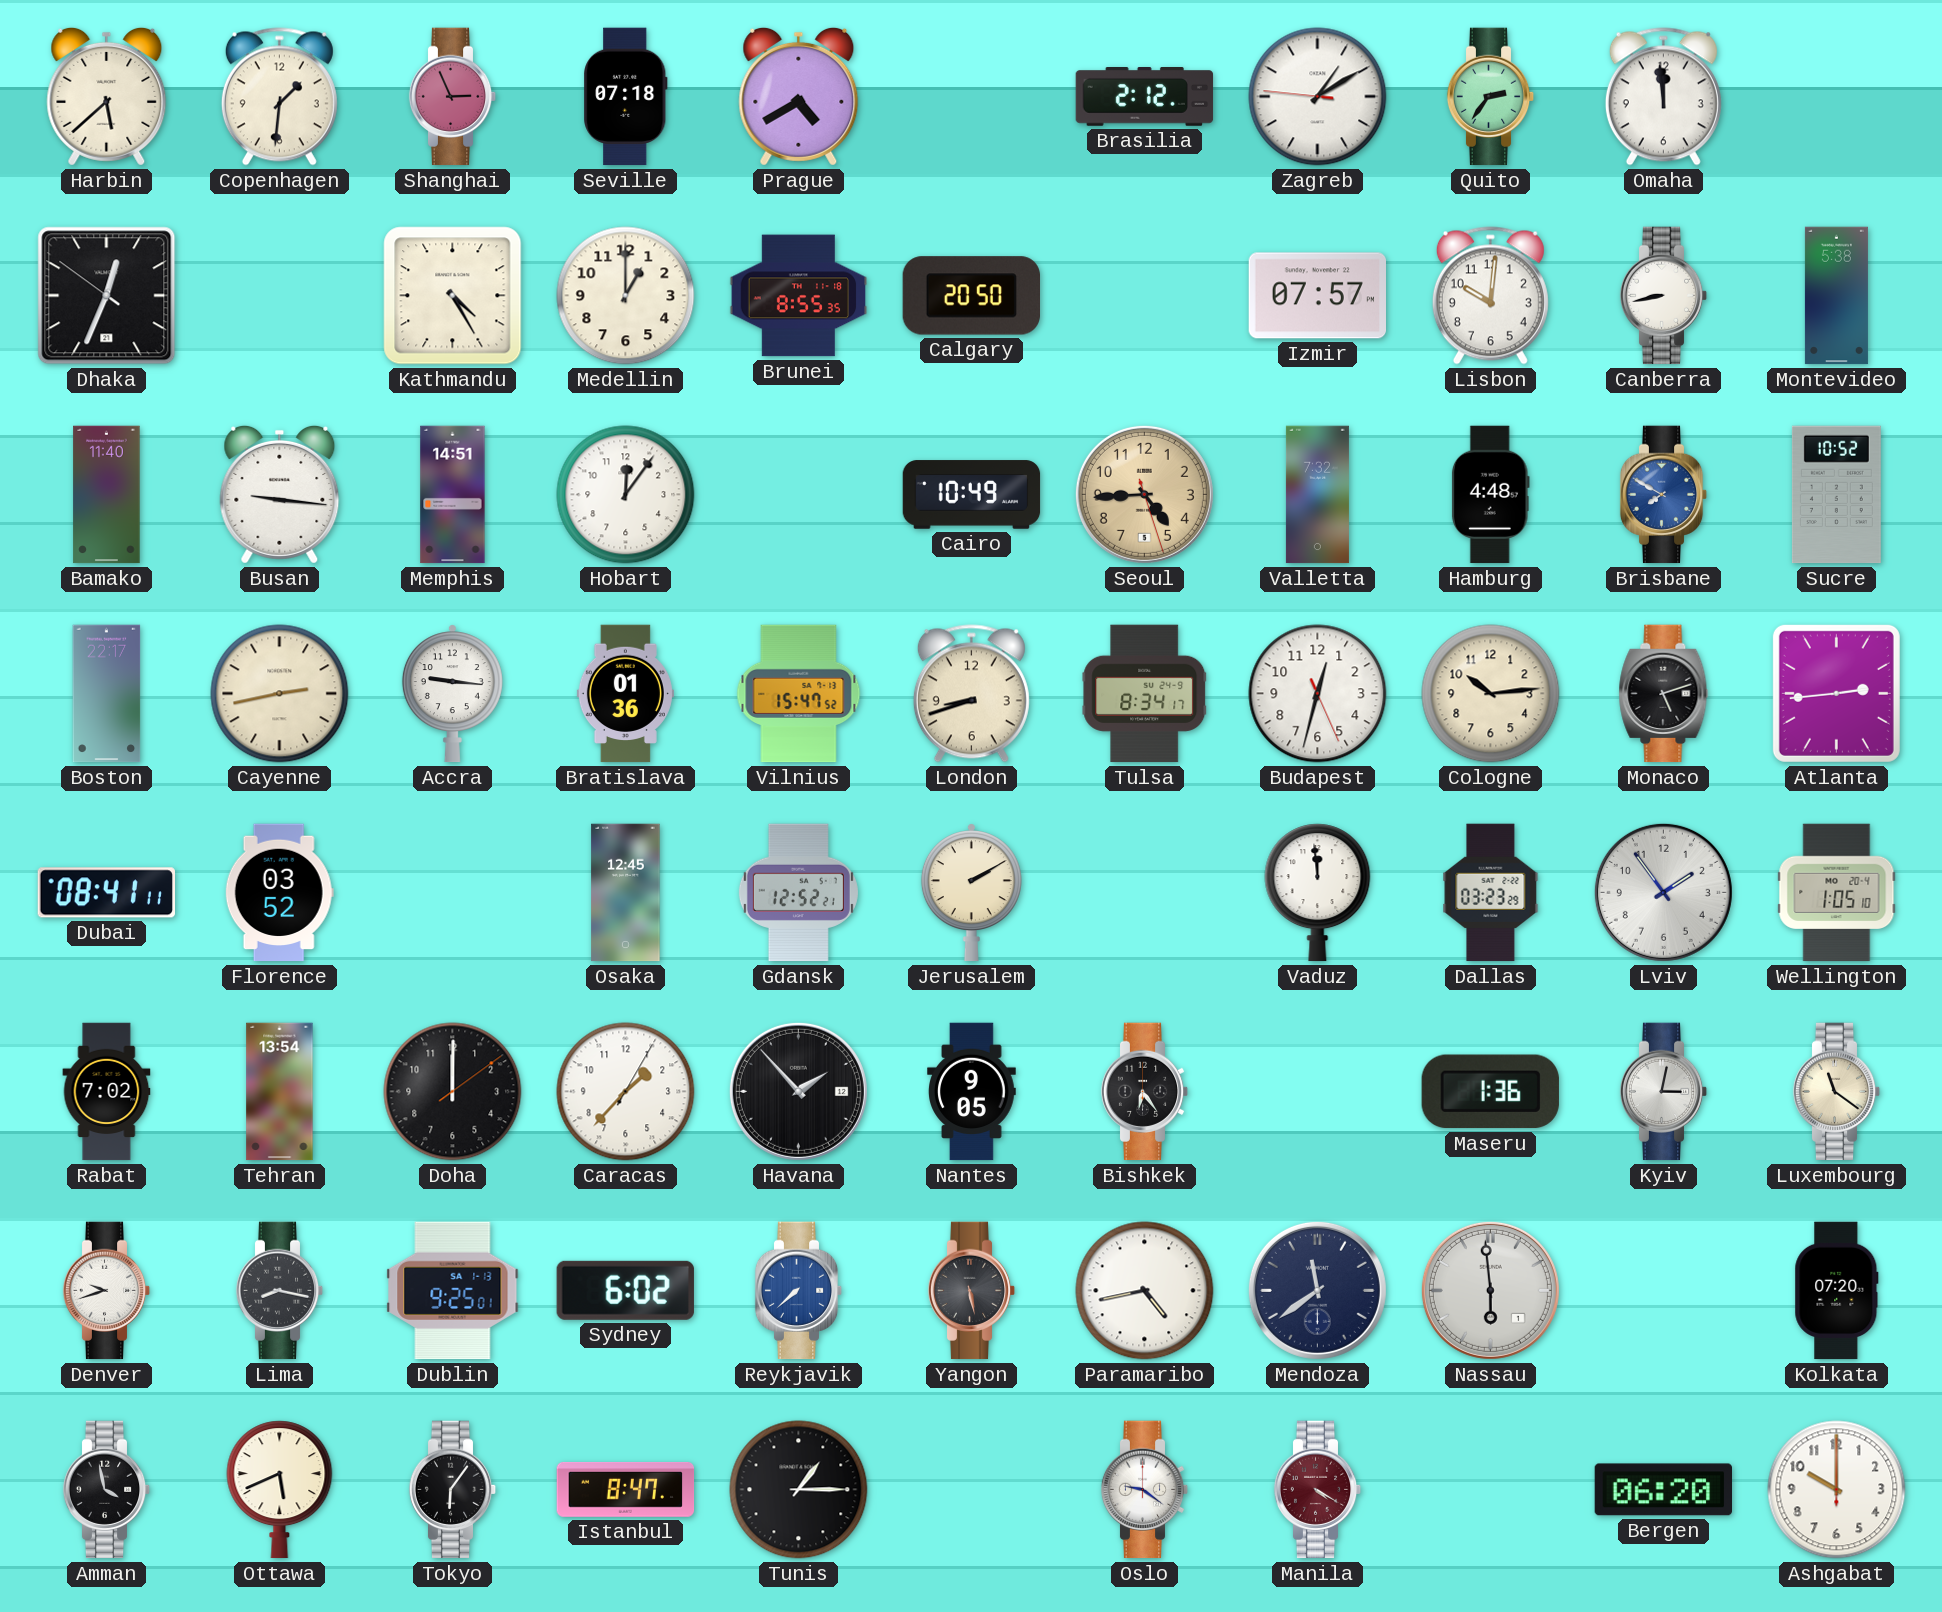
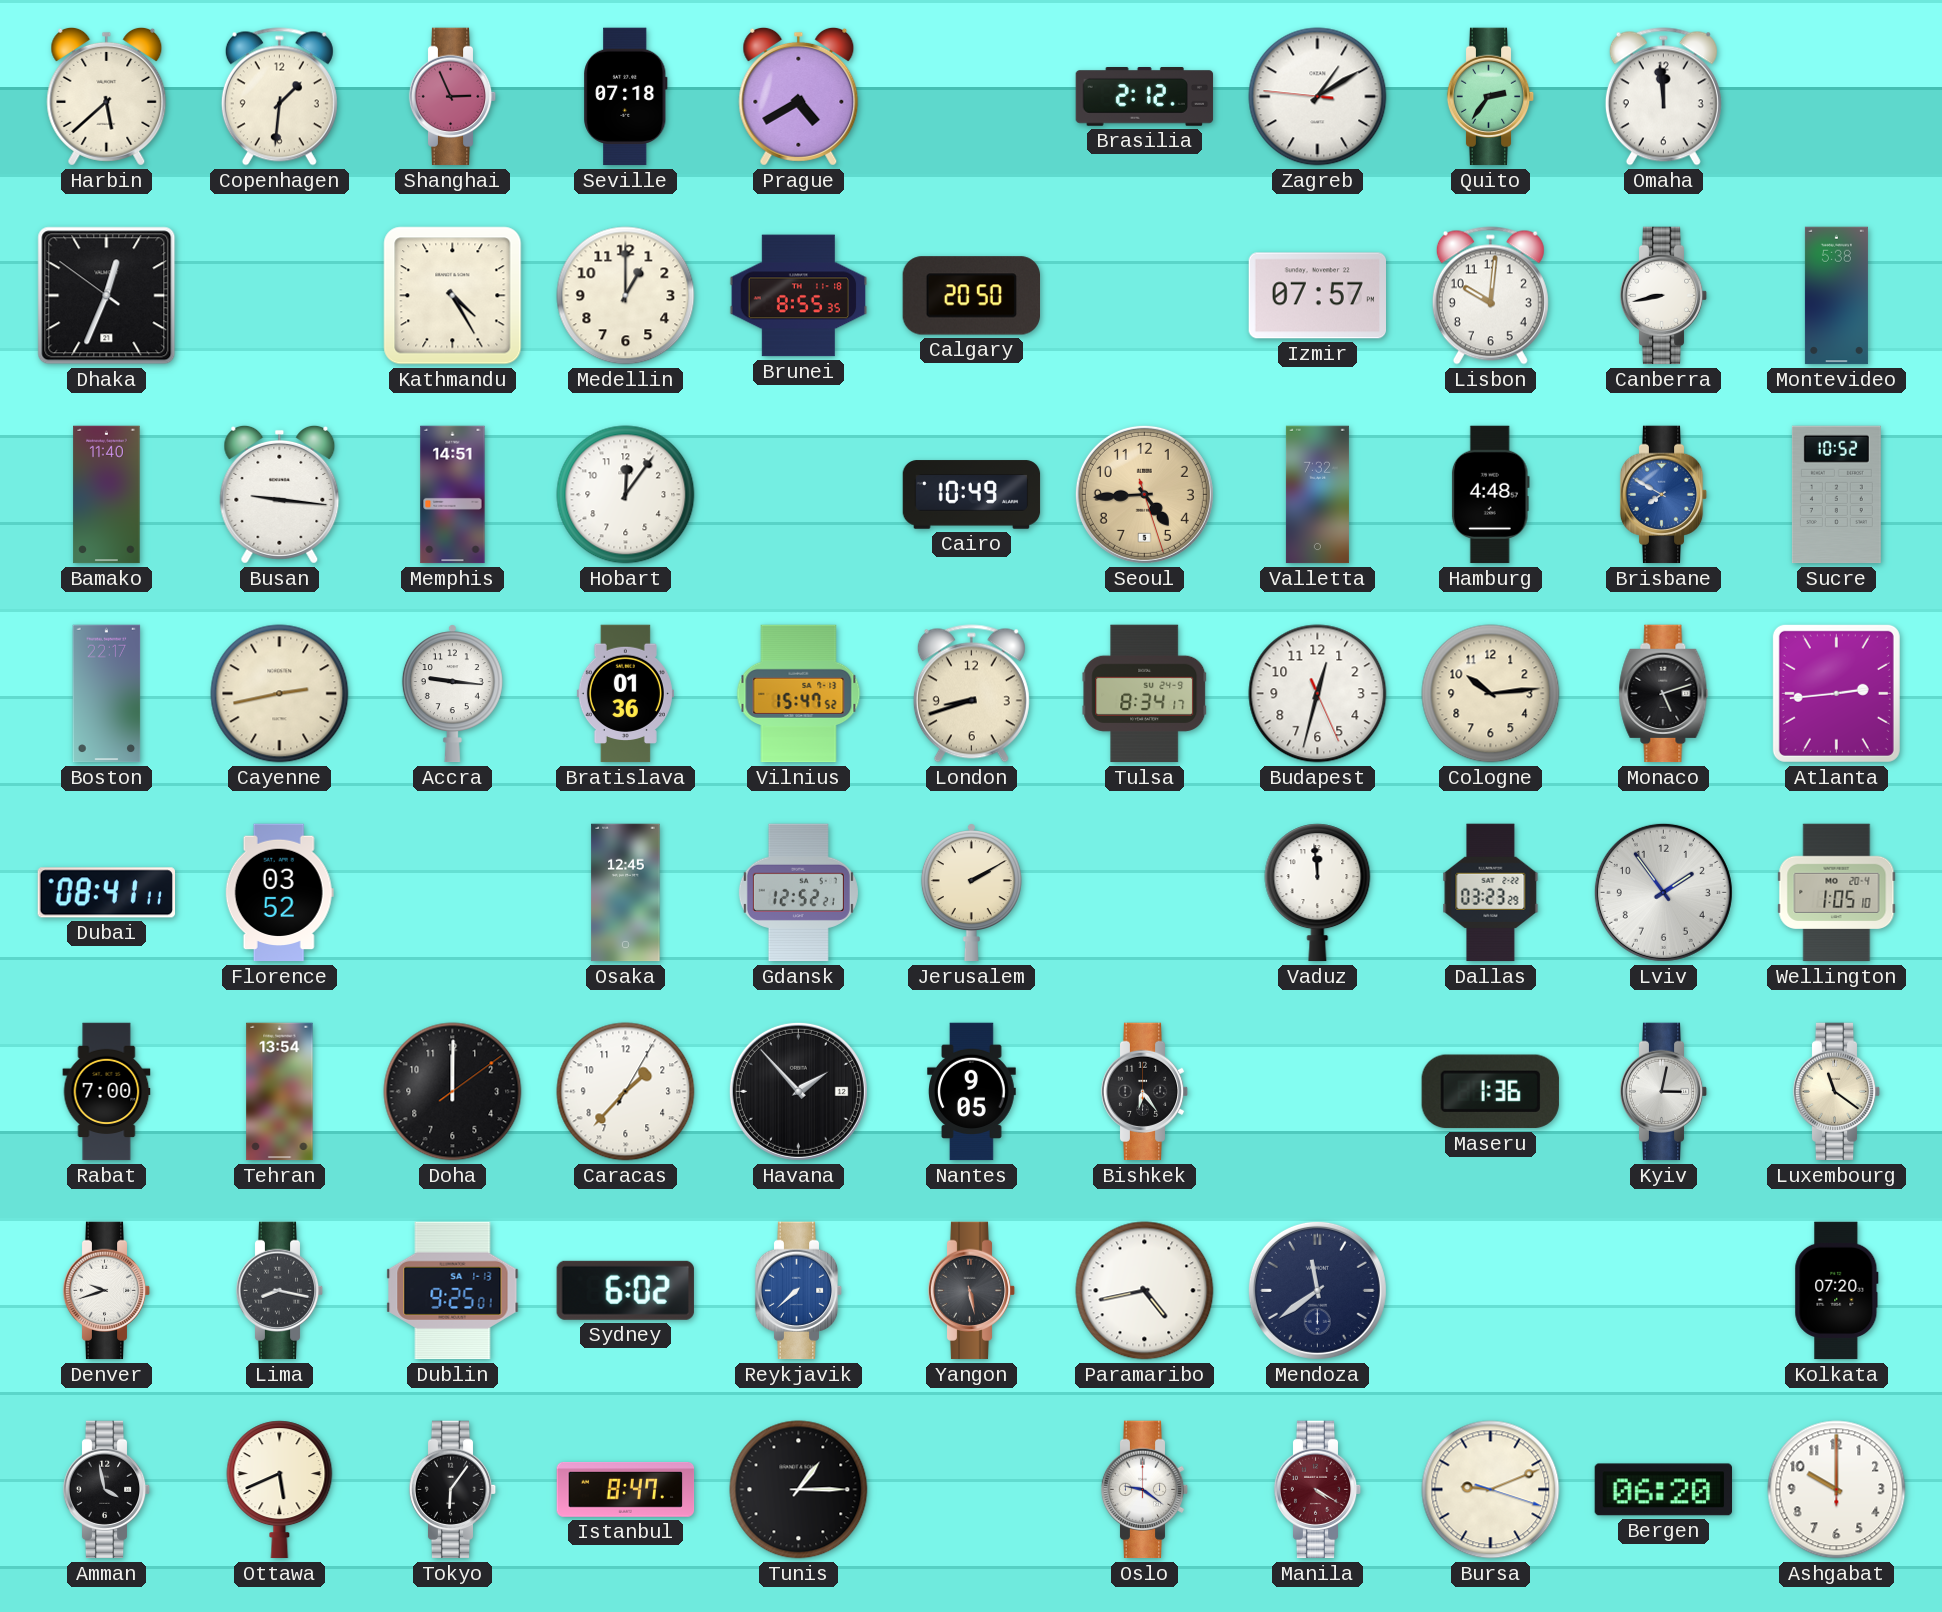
Rabat: 7:02 -> 7:00
Nassau: 5:59 -> none
Bursa: none -> 9:11
